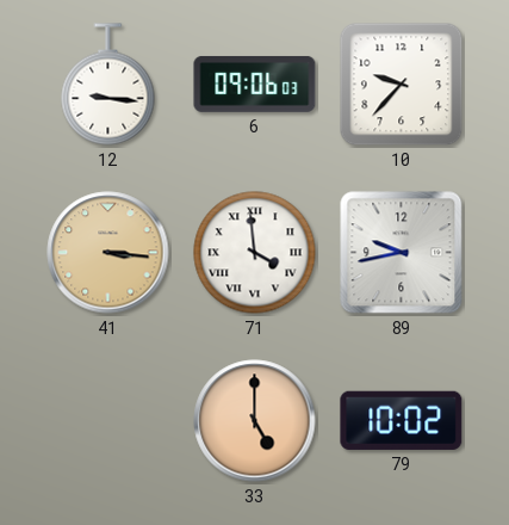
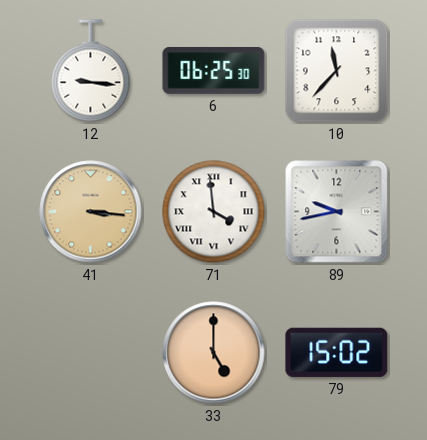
6: 09:06 -> 06:25
10: 9:37 -> 11:37
79: 10:02 -> 15:02
